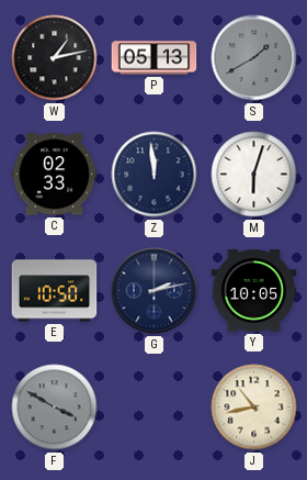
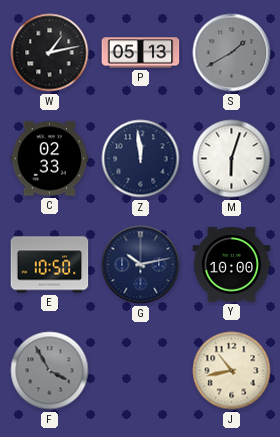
G: 2:13 -> 10:13
Y: 10:05 -> 10:00
F: 3:50 -> 3:55
